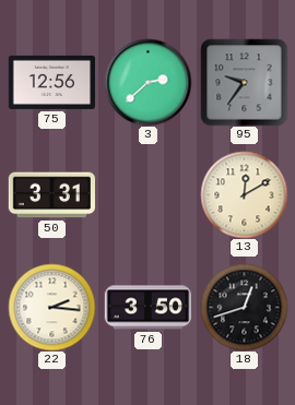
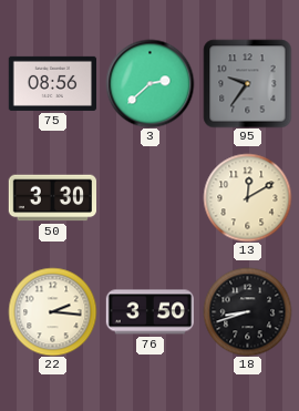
75: 12:56 -> 08:56
50: 3:31 -> 3:30
18: 12:42 -> 8:42
